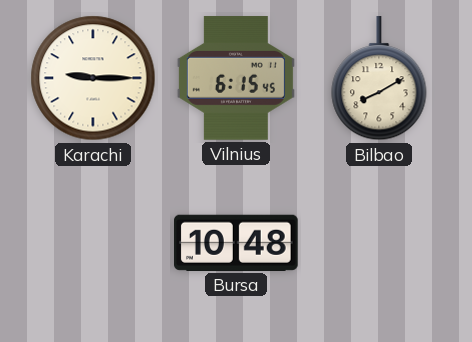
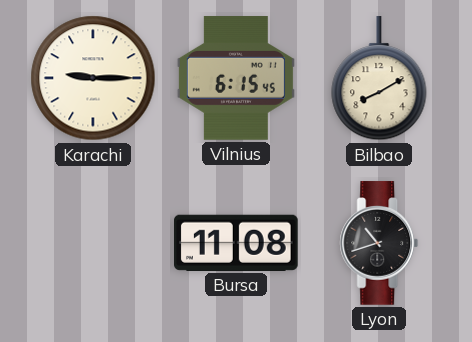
Bursa: 10:48 -> 11:08
Lyon: none -> 10:42
